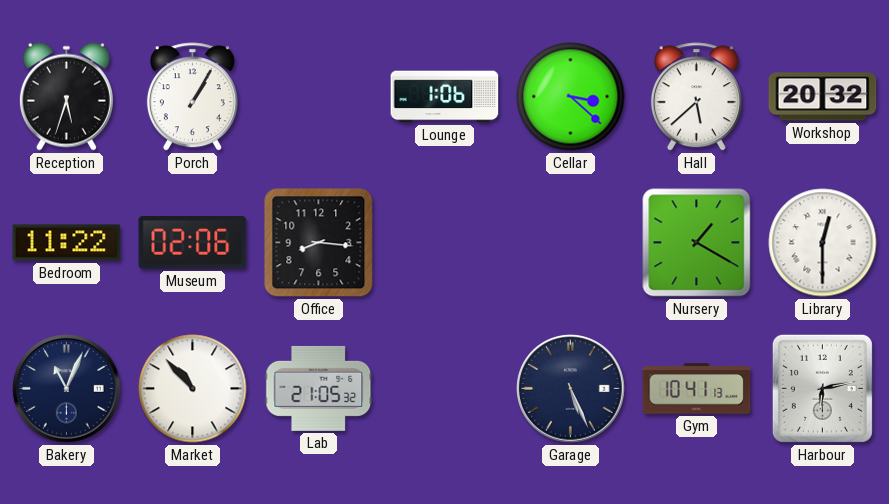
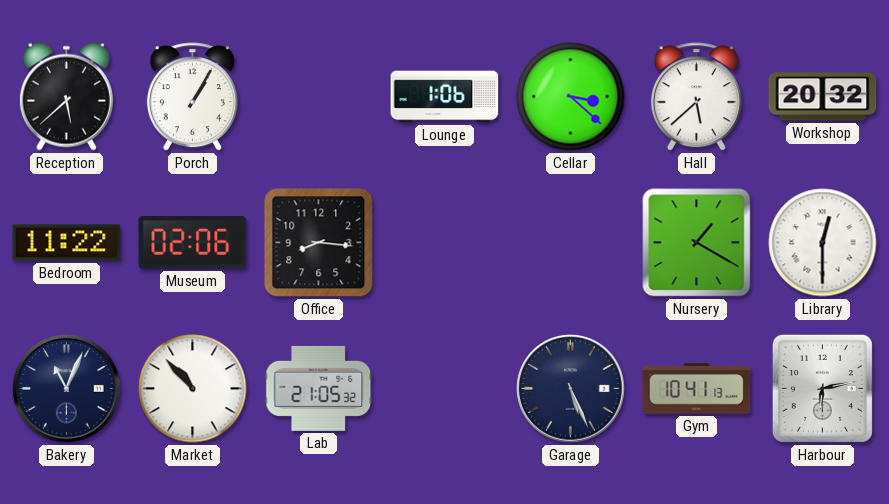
Reception: 5:33 -> 5:38
